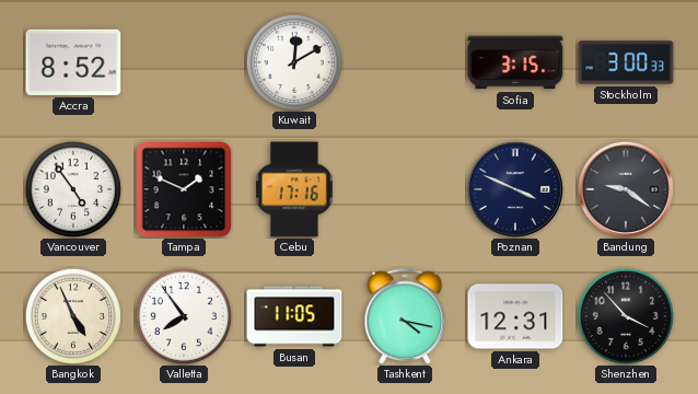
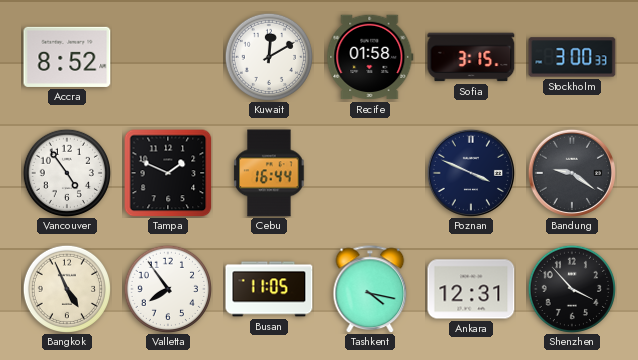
Recife: none -> 01:58
Cebu: 17:16 -> 16:44
